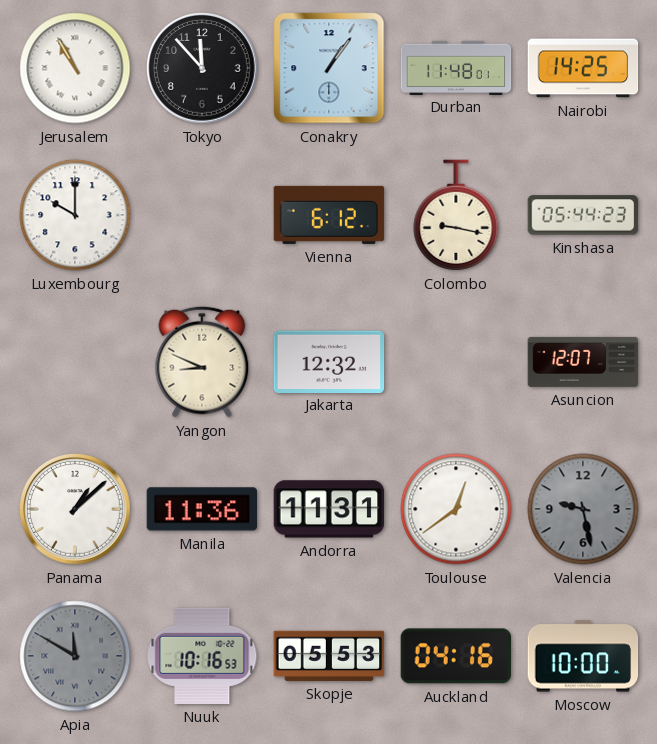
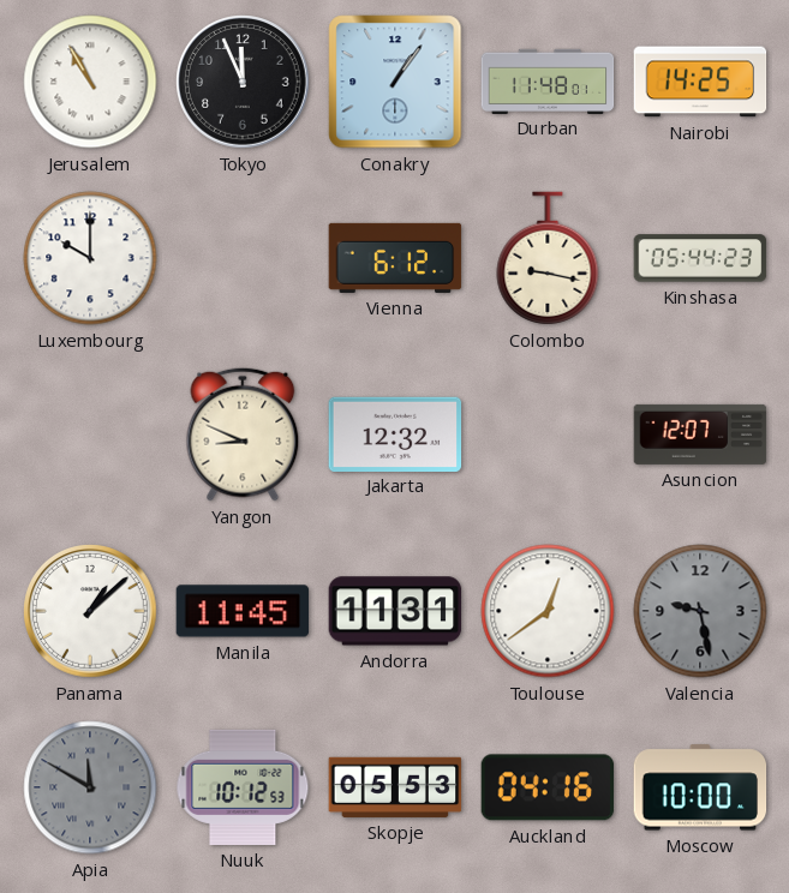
Tokyo: 11:53 -> 11:56
Manila: 11:36 -> 11:45
Nuuk: 10:16 -> 10:12
